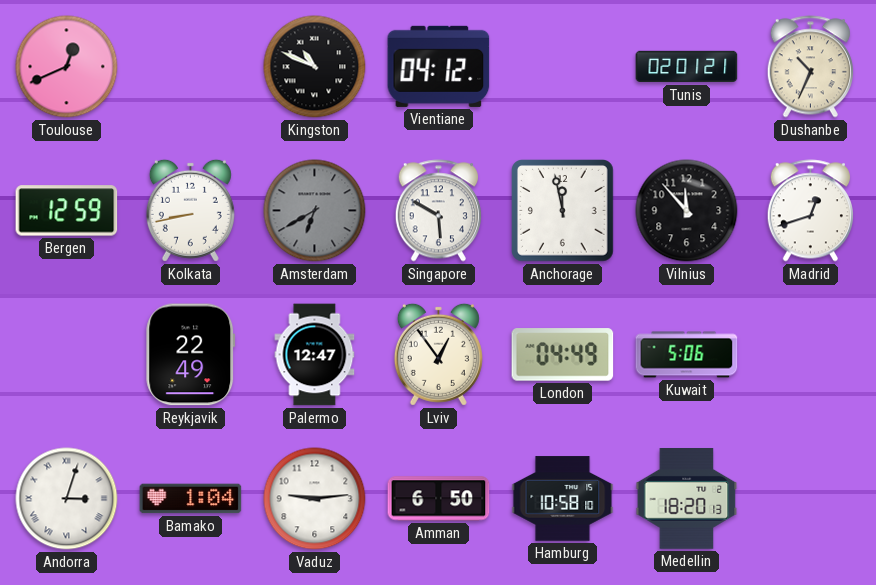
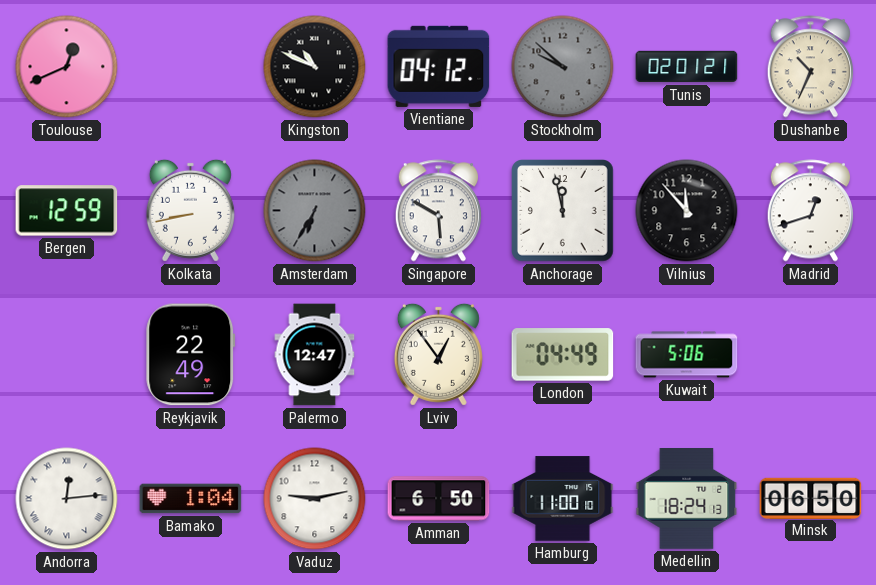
Stockholm: none -> 9:52
Amsterdam: 6:40 -> 6:35
Andorra: 3:03 -> 12:14
Vaduz: 9:14 -> 9:13
Hamburg: 10:58 -> 11:00
Medellin: 18:20 -> 18:24
Minsk: none -> 06:50
